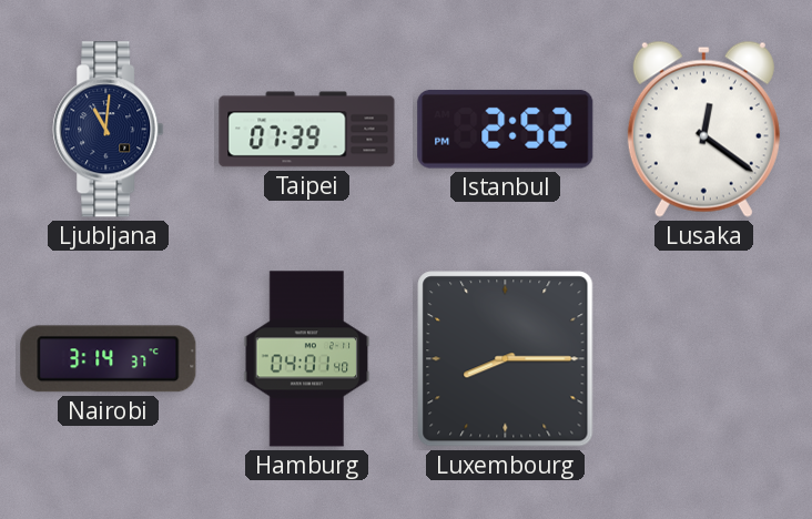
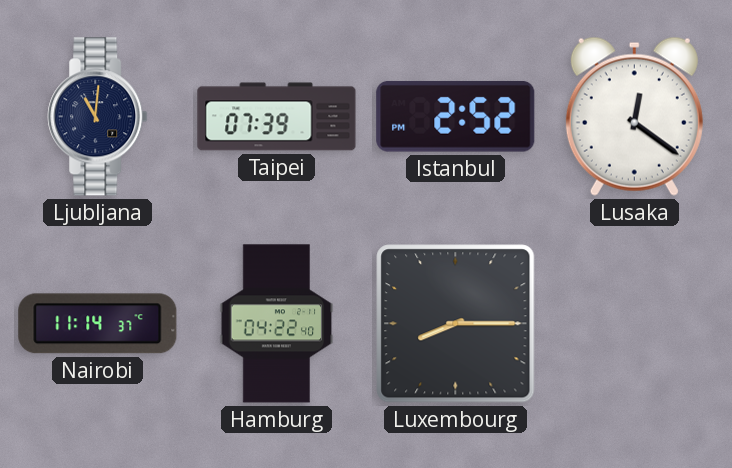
Nairobi: 3:14 -> 11:14
Hamburg: 04:01 -> 04:22
